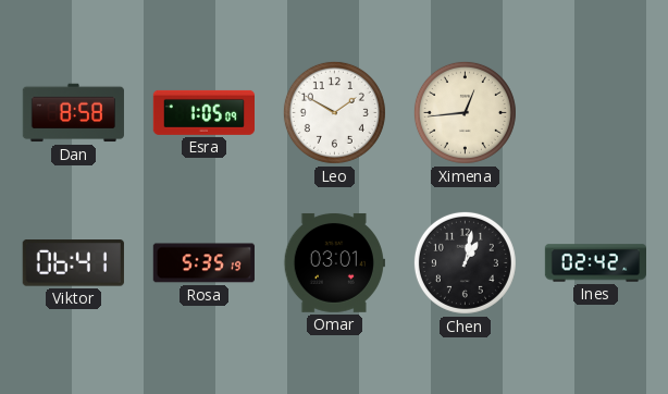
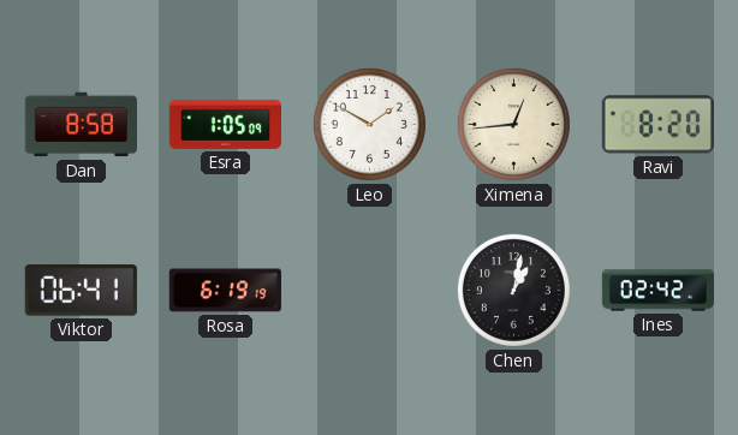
Ravi: none -> 8:20
Rosa: 5:35 -> 6:19
Omar: 03:01 -> none
